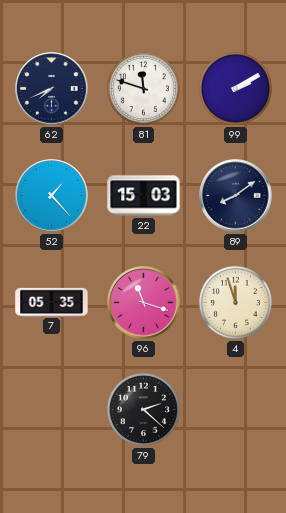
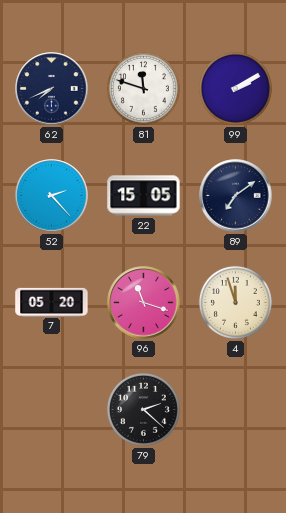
52: 1:23 -> 2:23
22: 15:03 -> 15:05
89: 8:09 -> 7:09
7: 05:35 -> 05:20
